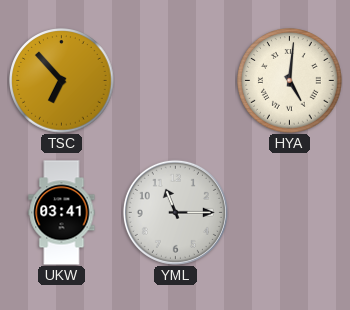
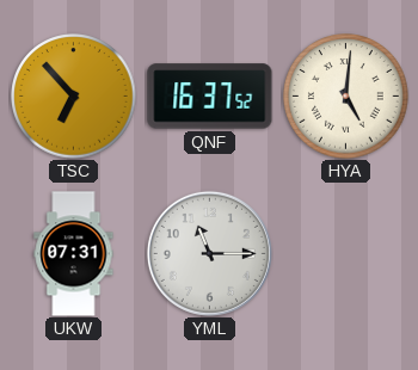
QNF: none -> 16:37
UKW: 03:41 -> 07:31
